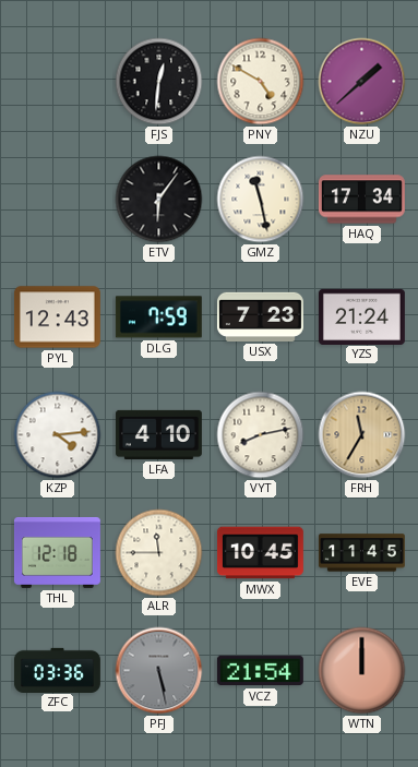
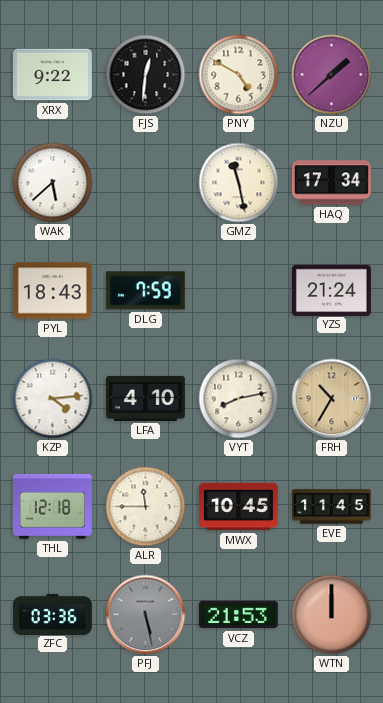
XRX: none -> 9:22
WAK: none -> 5:38
ETV: 6:06 -> none
PYL: 12:43 -> 18:43
USX: 7:23 -> none
FRH: 11:35 -> 10:35
VCZ: 21:54 -> 21:53
